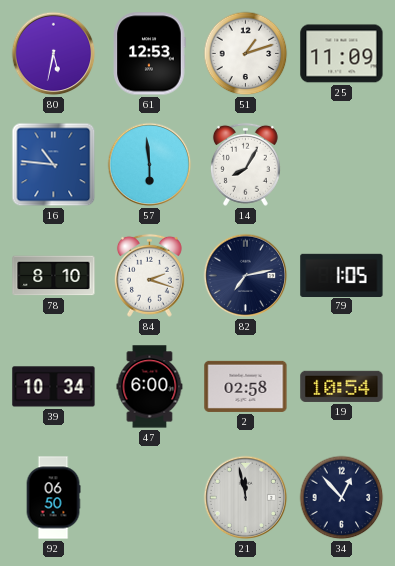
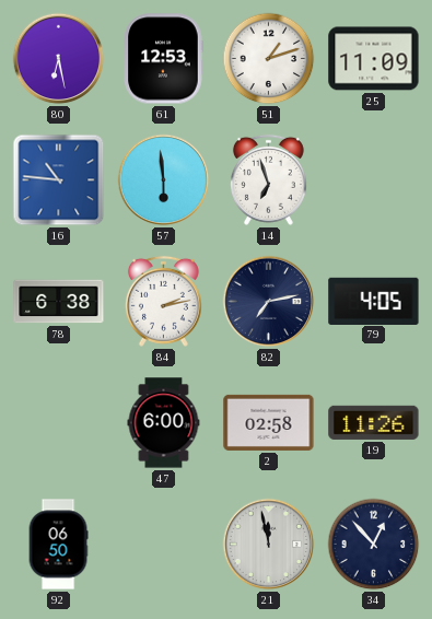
80: 5:32 -> 6:28
14: 8:05 -> 6:57
78: 8:10 -> 6:38
84: 2:18 -> 2:13
79: 1:05 -> 4:05
39: 10:34 -> none
19: 10:54 -> 11:26
